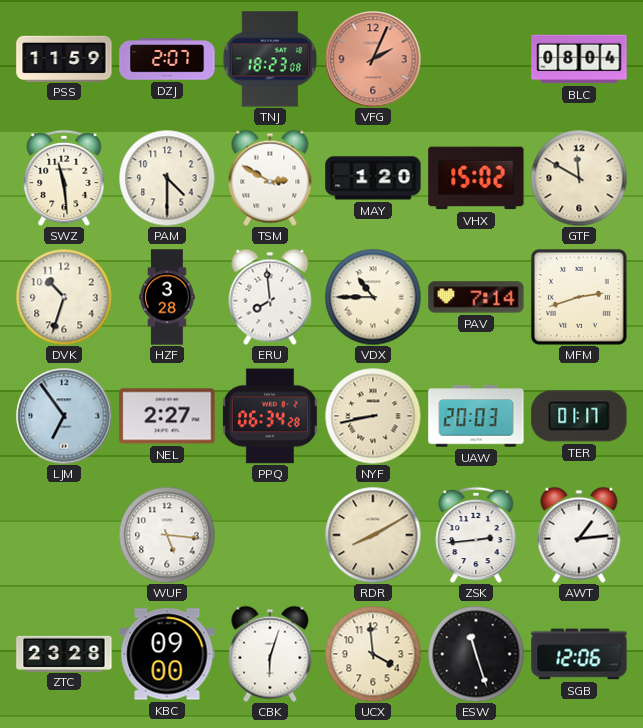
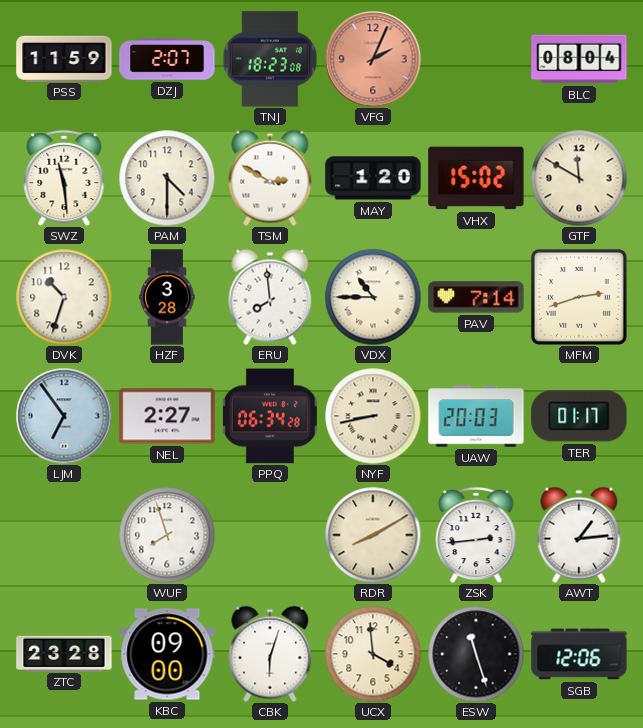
WUF: 5:16 -> 7:57
